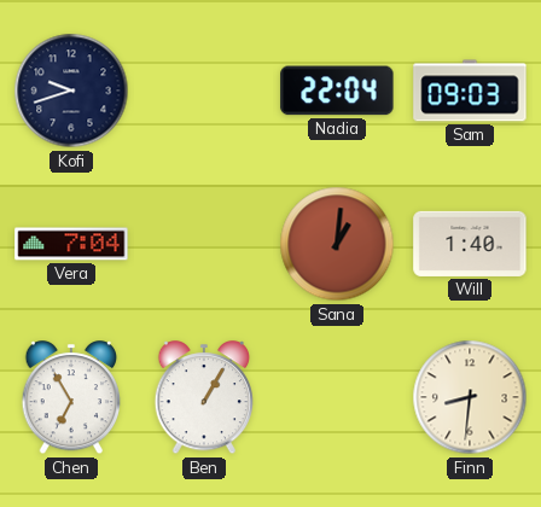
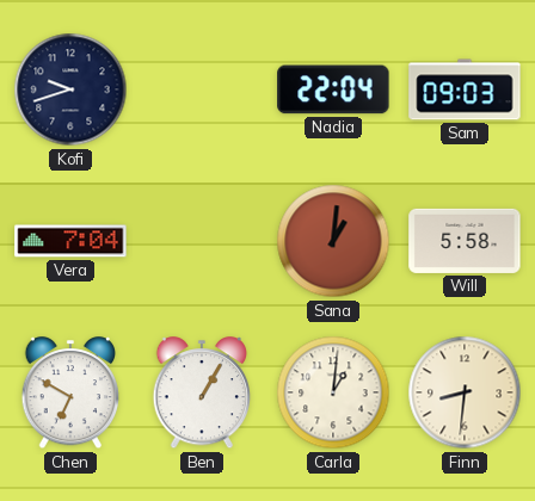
Will: 1:40 -> 5:58
Chen: 6:55 -> 6:50
Carla: none -> 1:01
